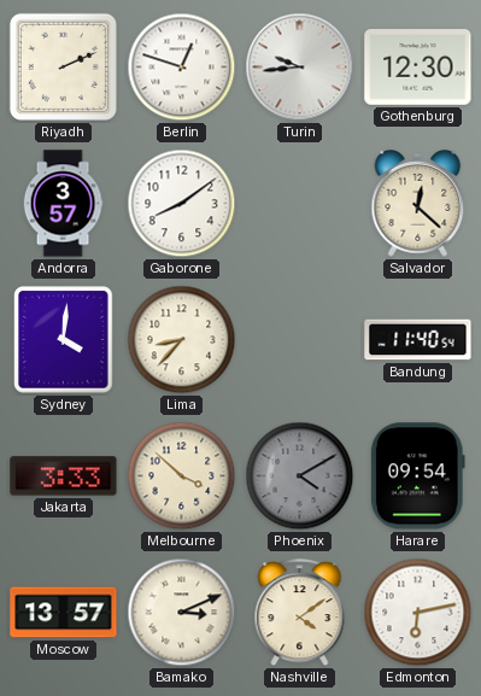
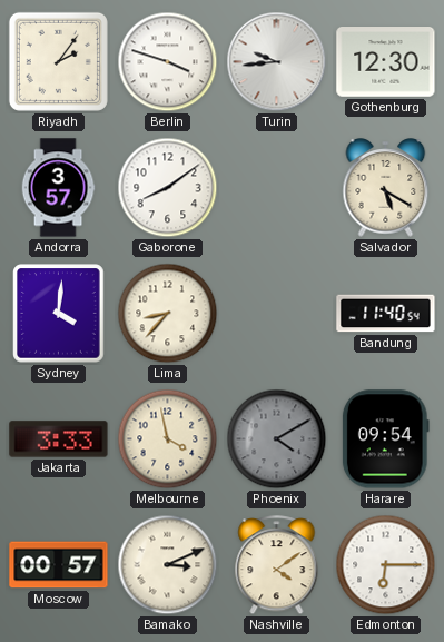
Riyadh: 2:11 -> 2:06
Berlin: 12:48 -> 3:48
Salvador: 12:22 -> 5:20
Melbourne: 3:52 -> 3:58
Moscow: 13:57 -> 00:57
Edmonton: 6:13 -> 6:15
